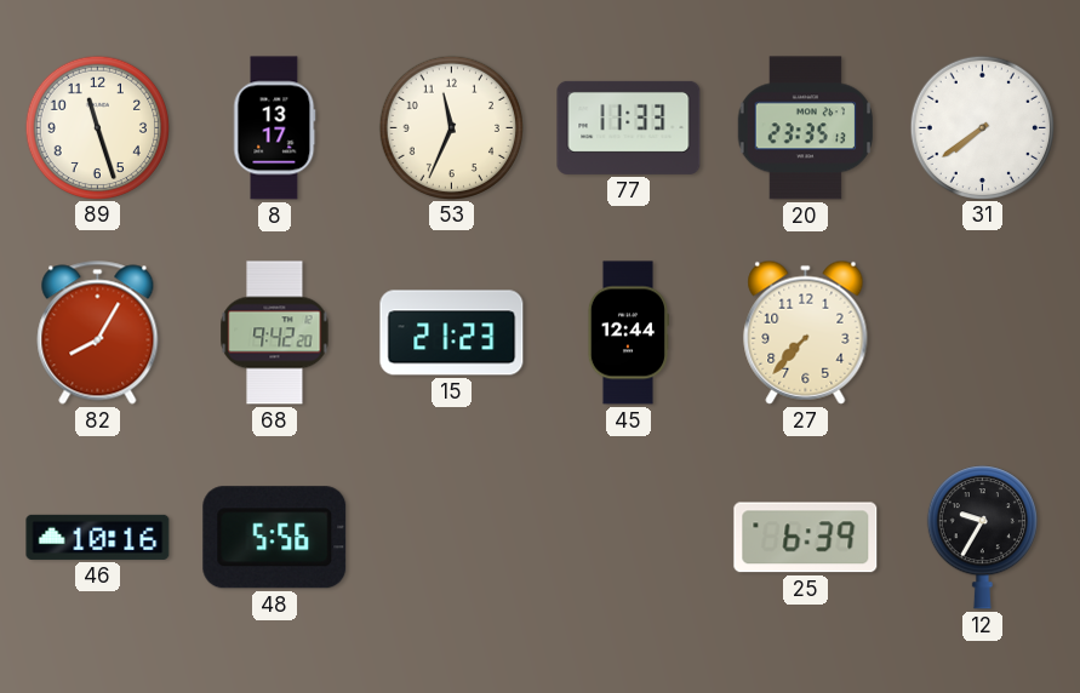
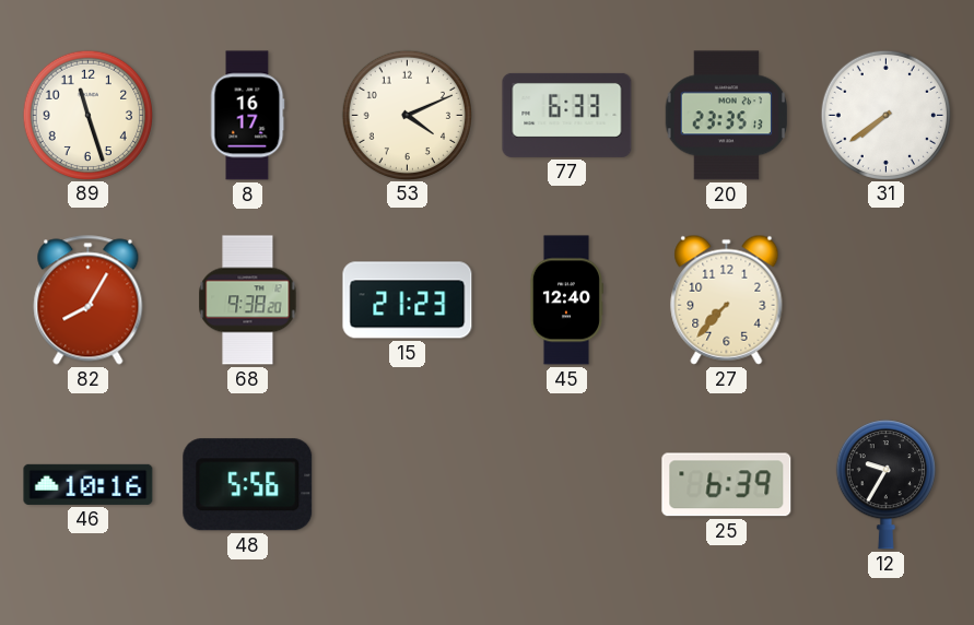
8: 13:17 -> 16:17
53: 11:34 -> 4:11
77: 11:33 -> 6:33
68: 9:42 -> 9:38
45: 12:44 -> 12:40
